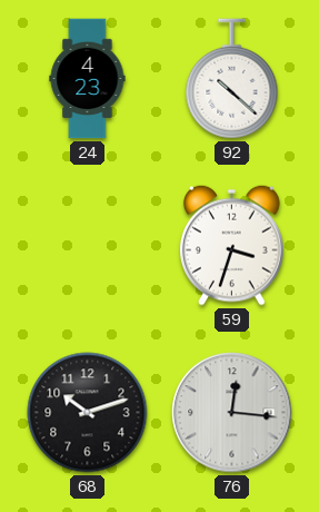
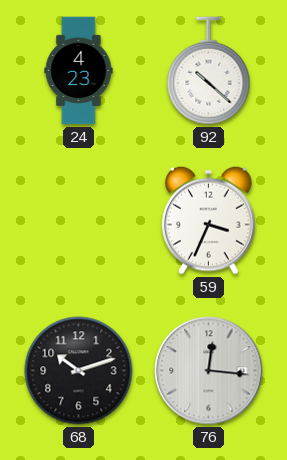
59: 3:33 -> 3:34
